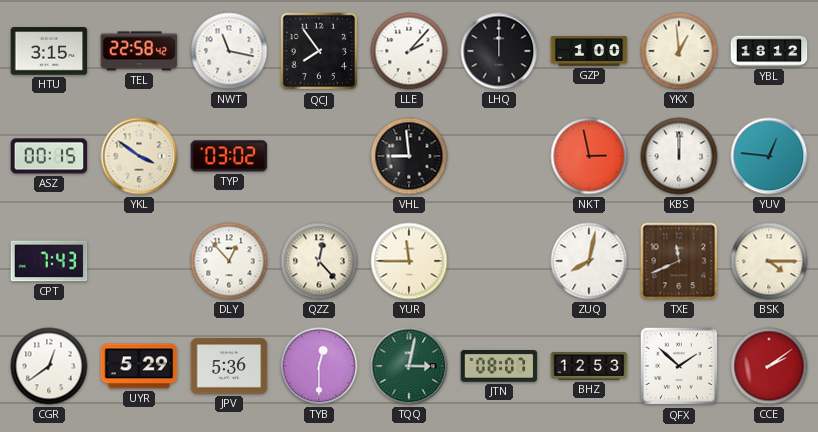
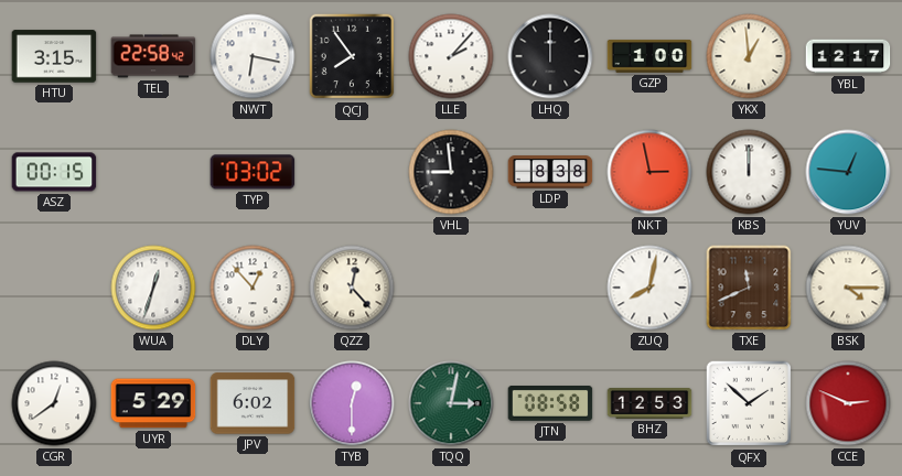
NWT: 11:17 -> 6:17
YBL: 18:12 -> 12:17
YKL: 3:51 -> none
LDP: none -> 8:38
CPT: 7:43 -> none
WUA: none -> 12:33
YUR: 11:45 -> none
JPV: 5:36 -> 6:02
JTN: 08:07 -> 08:58
CCE: 2:09 -> 2:49
